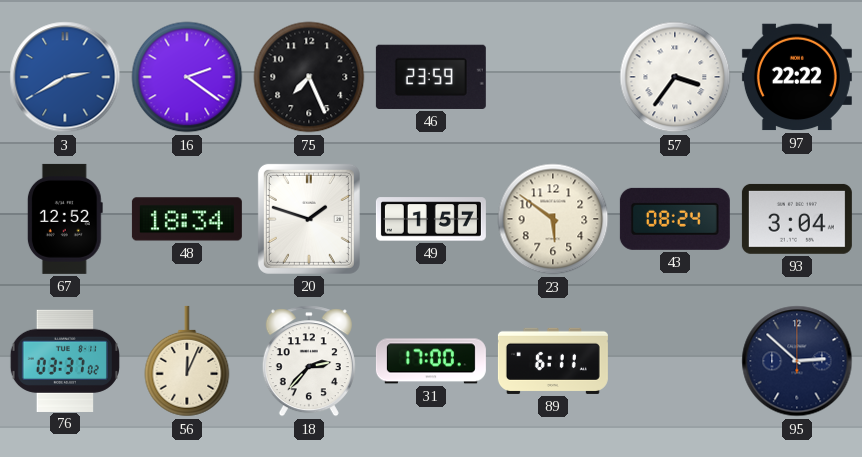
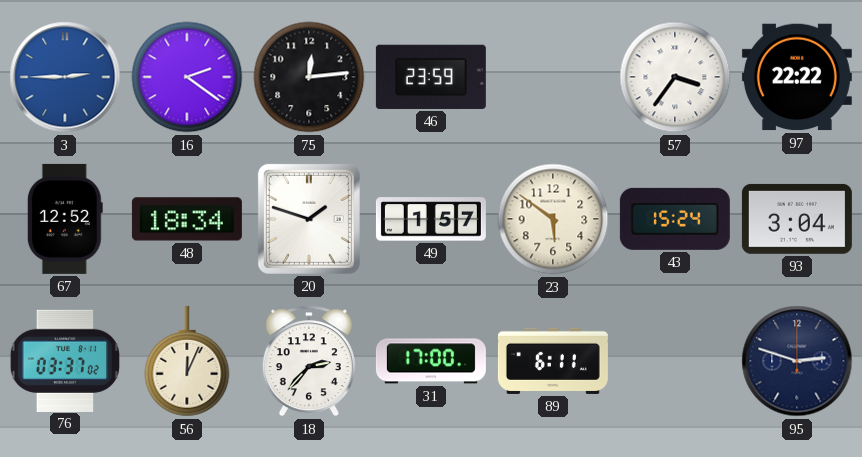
3: 2:40 -> 2:45
75: 7:26 -> 12:14
43: 08:24 -> 15:24
95: 2:52 -> 2:48
